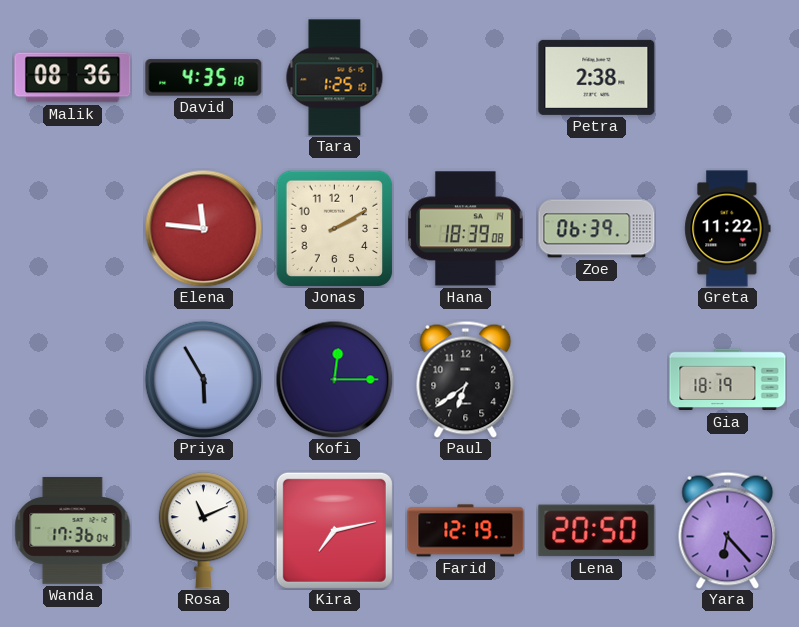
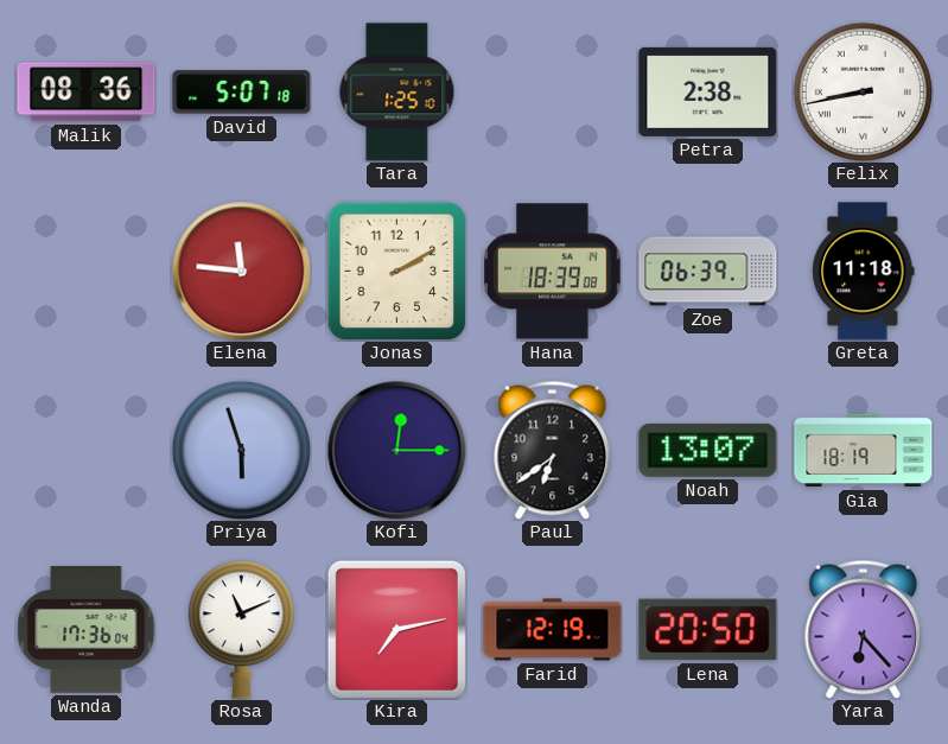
David: 4:35 -> 5:07
Felix: none -> 8:43
Greta: 11:22 -> 11:18
Priya: 5:55 -> 5:57
Noah: none -> 13:07
